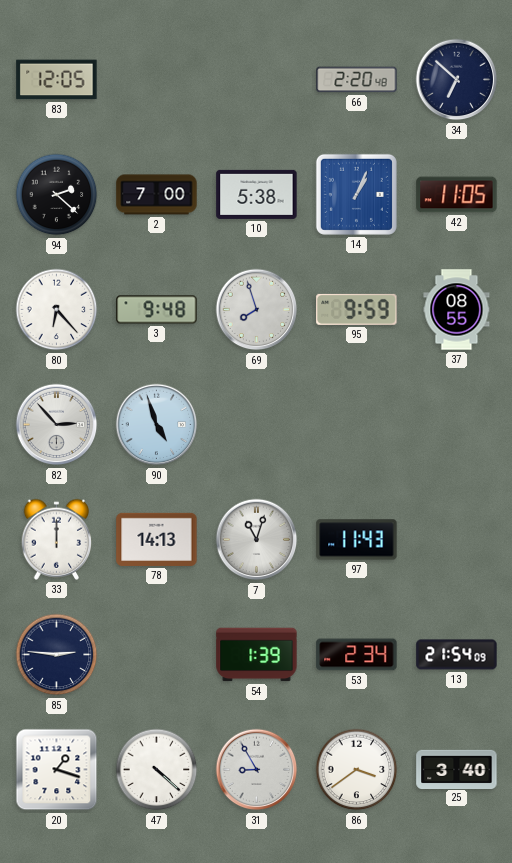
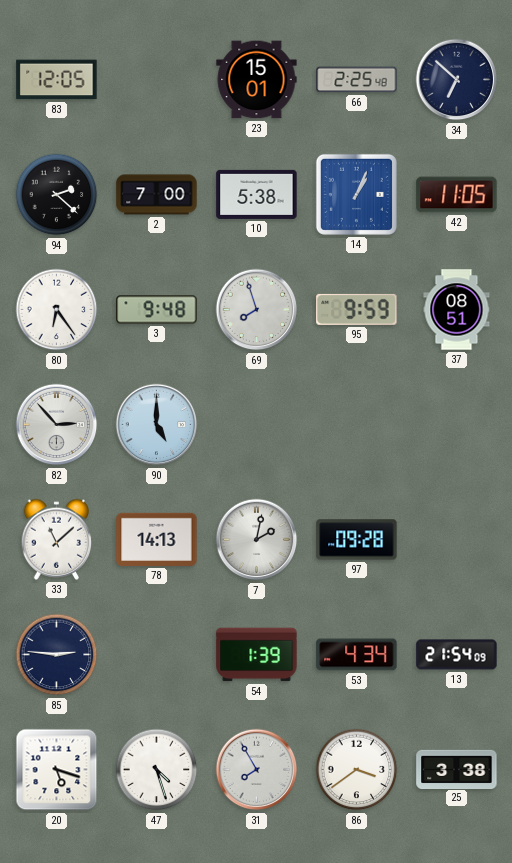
23: none -> 15:01
66: 2:20 -> 2:25
80: 6:23 -> 6:24
37: 08:55 -> 08:51
90: 4:57 -> 5:00
33: 12:00 -> 11:08
7: 11:03 -> 2:02
97: 11:43 -> 09:28
53: 2:34 -> 4:34
20: 1:18 -> 5:18
47: 4:22 -> 4:27
31: 8:55 -> 7:55
25: 3:40 -> 3:38
